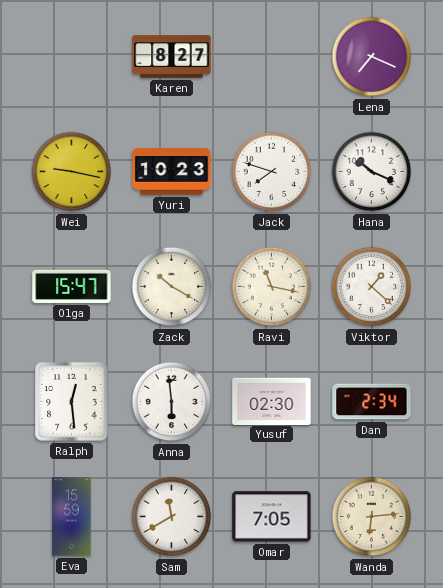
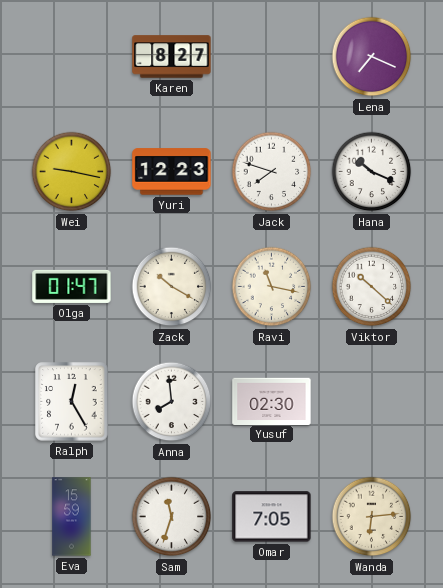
Yuri: 10:23 -> 12:23
Olga: 15:47 -> 01:47
Viktor: 1:22 -> 10:22
Ralph: 12:29 -> 12:25
Anna: 5:59 -> 7:59
Dan: 2:34 -> none
Sam: 11:40 -> 11:33
